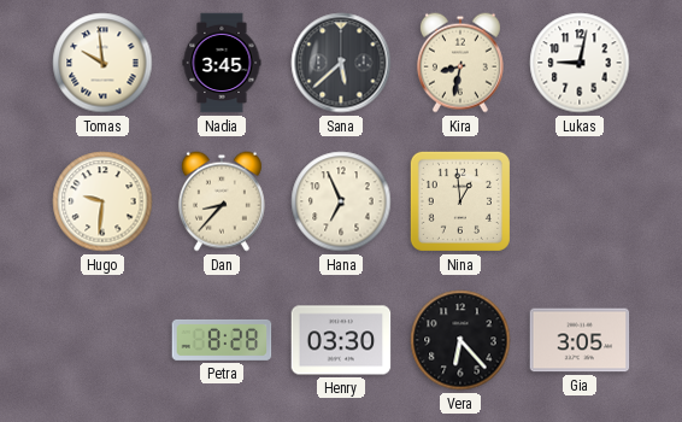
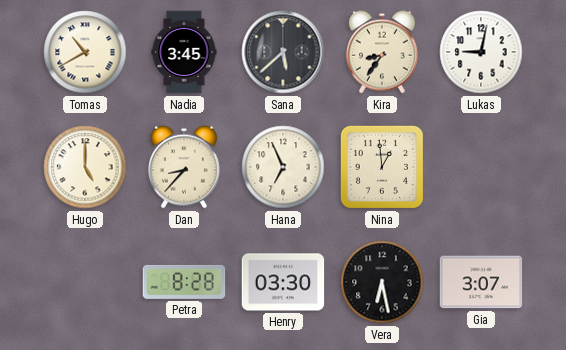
Tomas: 9:59 -> 10:40
Kira: 8:32 -> 8:36
Hugo: 9:31 -> 5:00
Vera: 6:23 -> 6:28
Gia: 3:05 -> 3:07
